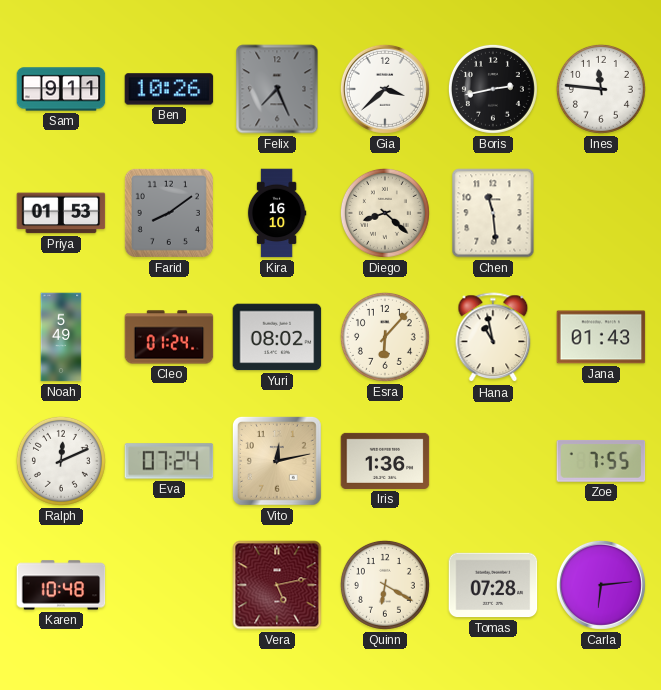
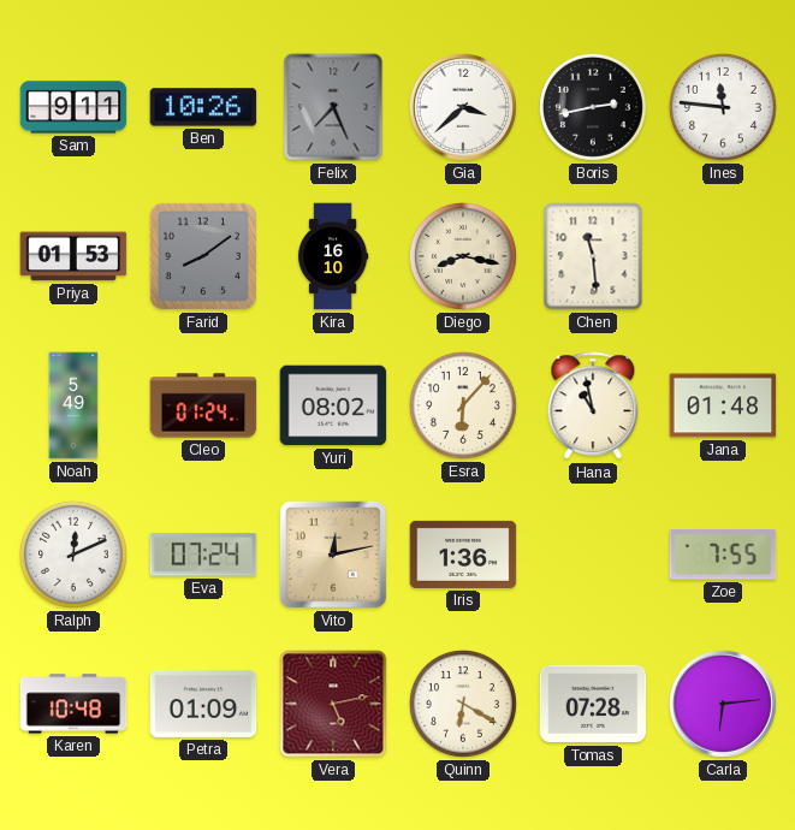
Diego: 8:22 -> 8:17
Jana: 01:43 -> 01:48
Petra: none -> 01:09
